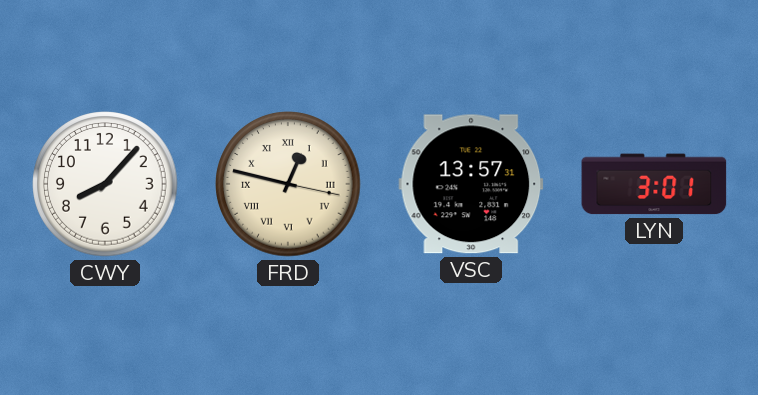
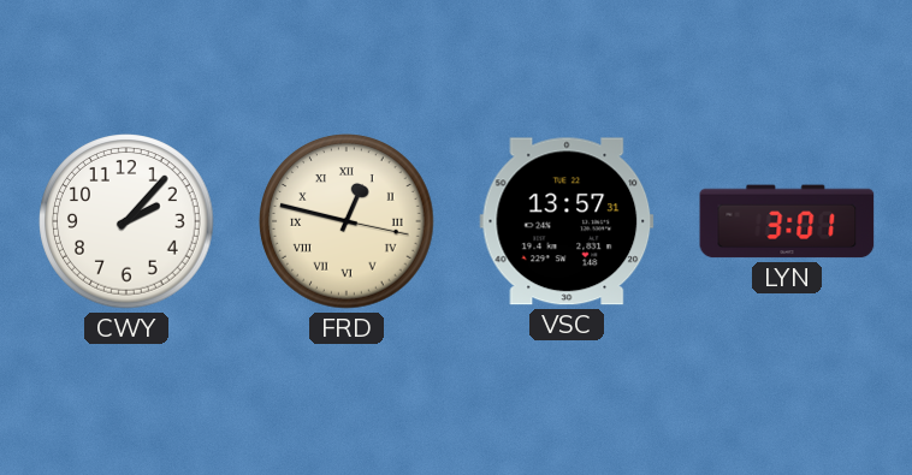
CWY: 8:07 -> 2:07
